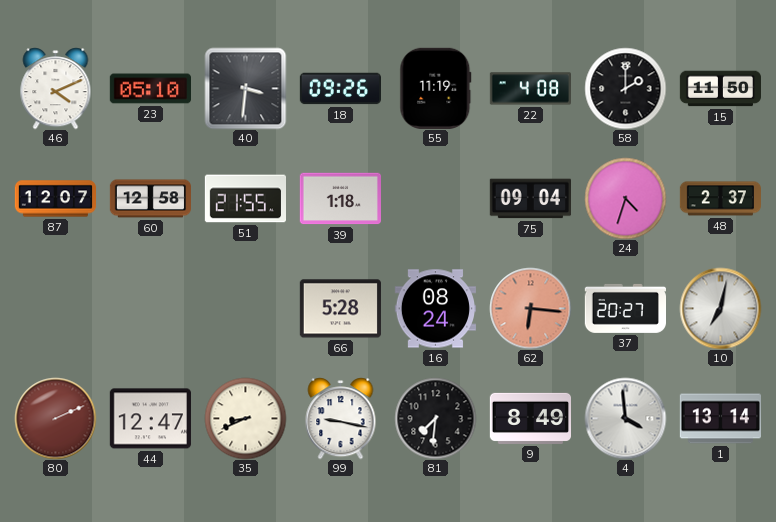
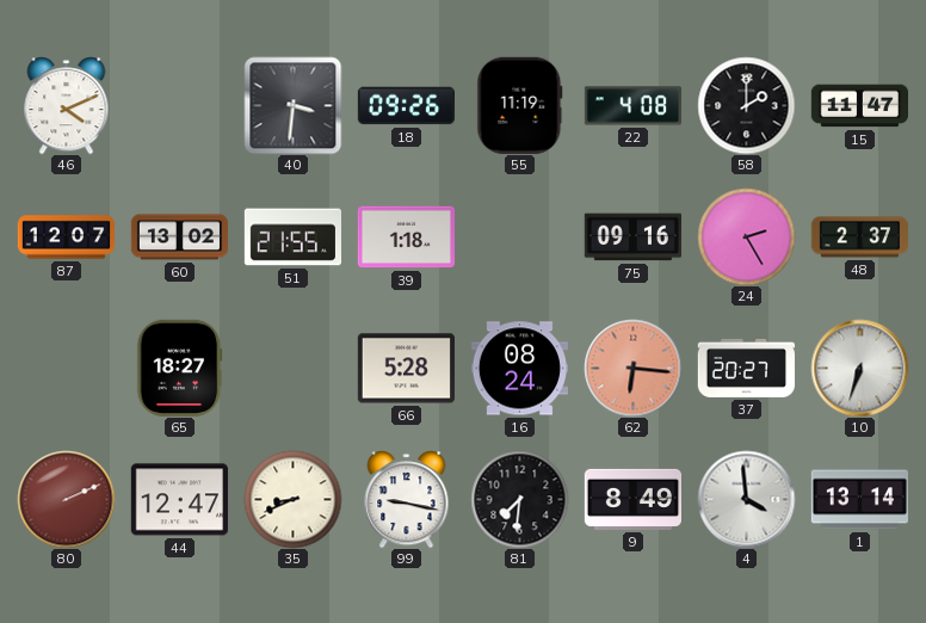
23: 05:10 -> none
15: 11:50 -> 11:47
60: 12:58 -> 13:02
75: 09:04 -> 09:16
24: 4:33 -> 2:25
65: none -> 18:27
10: 7:02 -> 6:33
